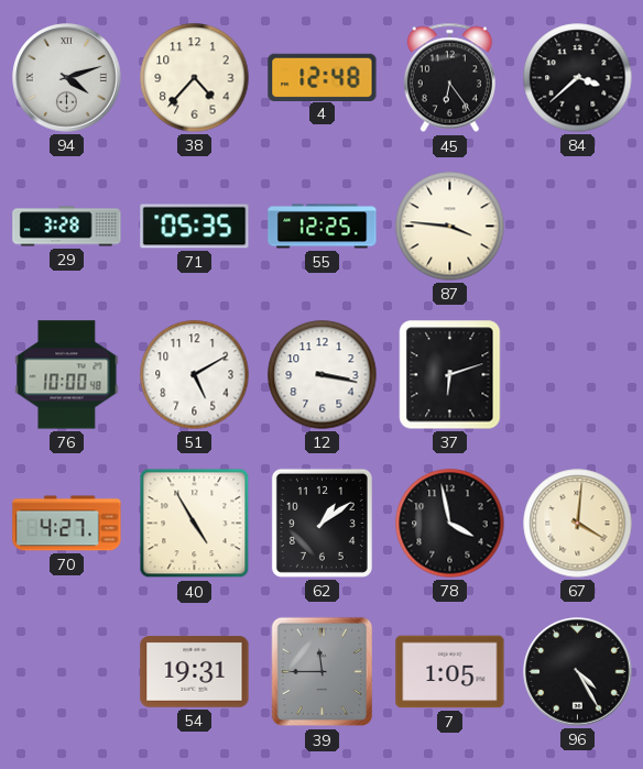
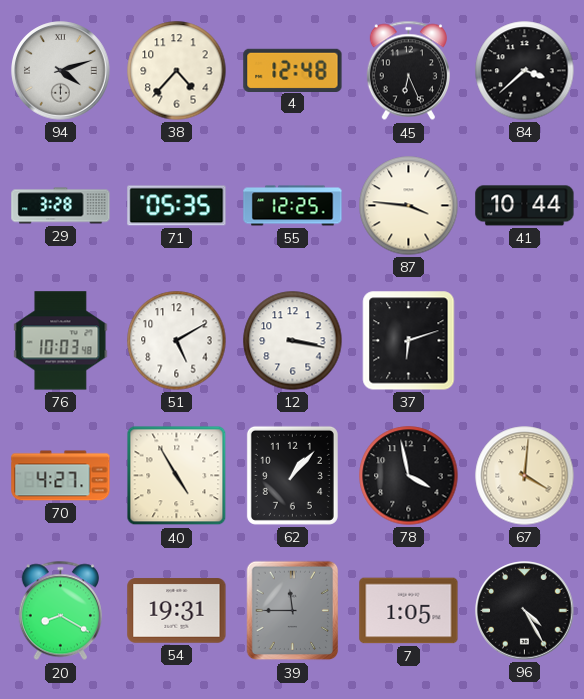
45: 6:24 -> 6:26
41: none -> 10:44
76: 10:00 -> 10:03
62: 1:09 -> 1:07
20: none -> 8:20
